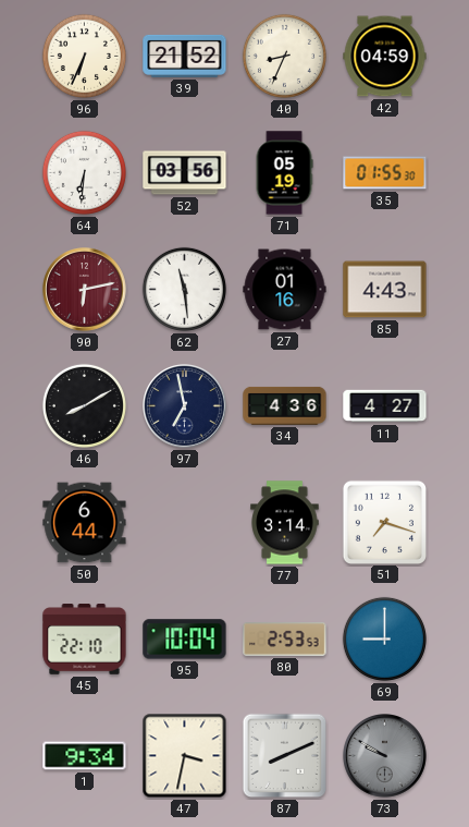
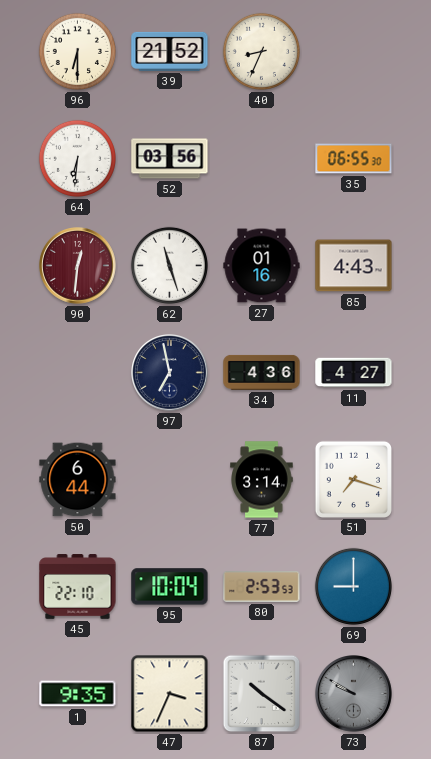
96: 6:34 -> 6:30
42: 04:59 -> none
71: 05:19 -> none
35: 01:55 -> 06:55
90: 6:13 -> 12:31
62: 11:29 -> 11:27
46: 8:10 -> none
1: 9:34 -> 9:35
47: 3:32 -> 3:34
87: 8:11 -> 10:21
